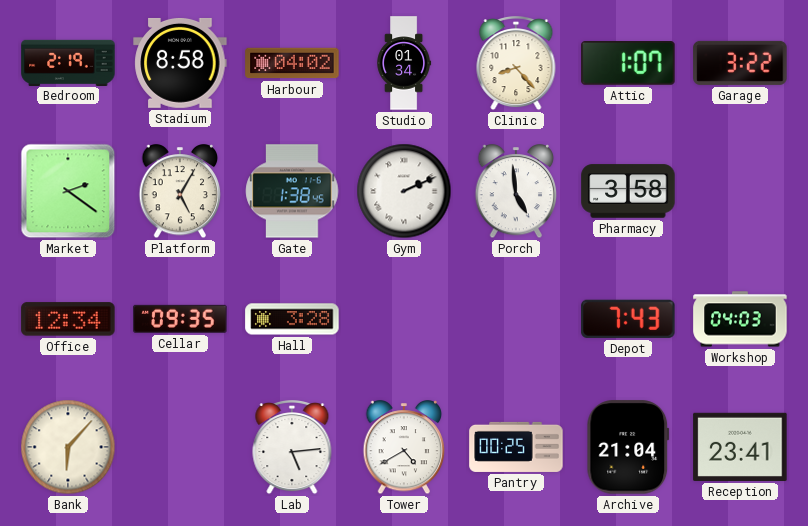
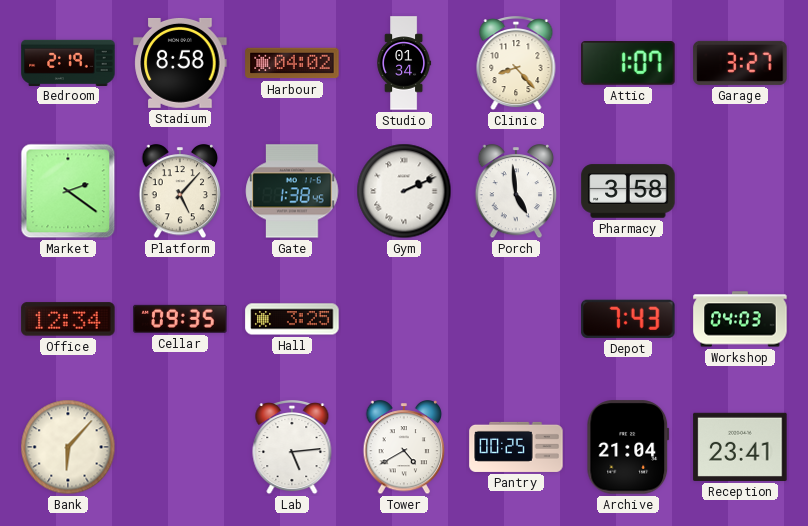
Garage: 3:22 -> 3:27
Platform: 5:05 -> 5:07
Hall: 3:28 -> 3:25
